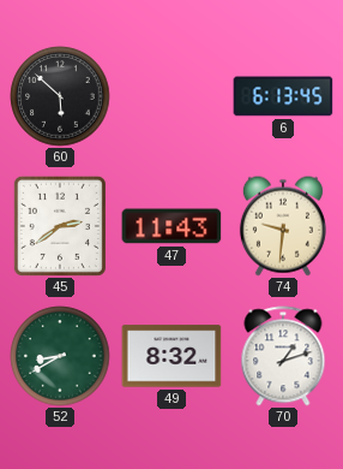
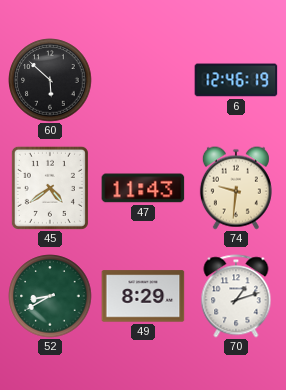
6: 6:13 -> 12:46
45: 2:39 -> 4:39
49: 8:32 -> 8:29
